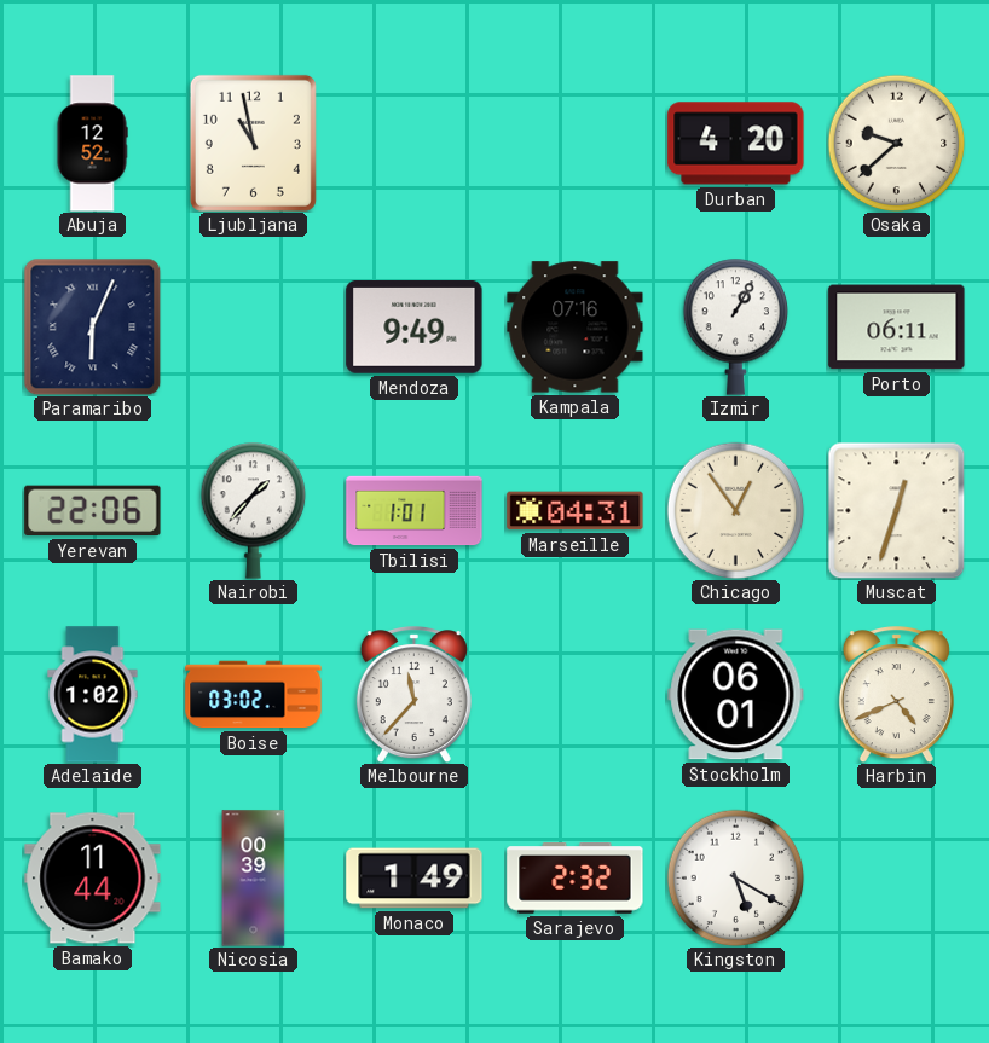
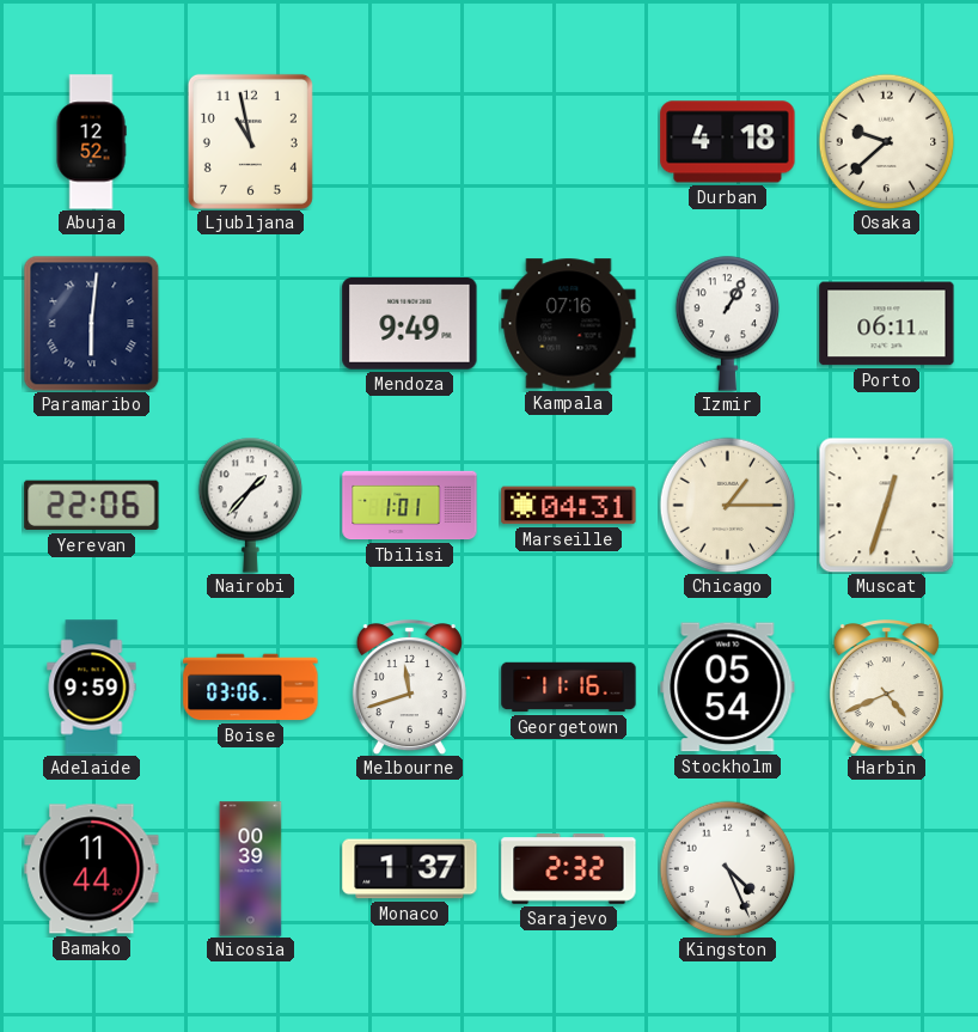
Durban: 4:20 -> 4:18
Paramaribo: 6:04 -> 6:01
Chicago: 12:54 -> 1:15
Adelaide: 1:02 -> 9:59
Boise: 03:02 -> 03:06
Melbourne: 11:37 -> 11:42
Georgetown: none -> 11:16
Stockholm: 06:01 -> 05:54
Monaco: 1:49 -> 1:37
Kingston: 5:20 -> 4:26
